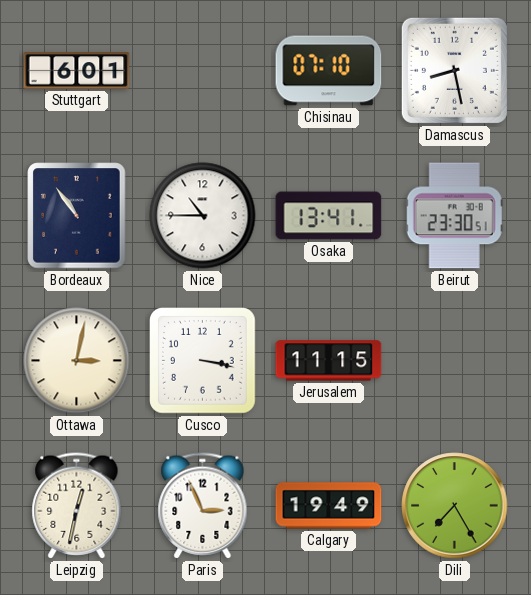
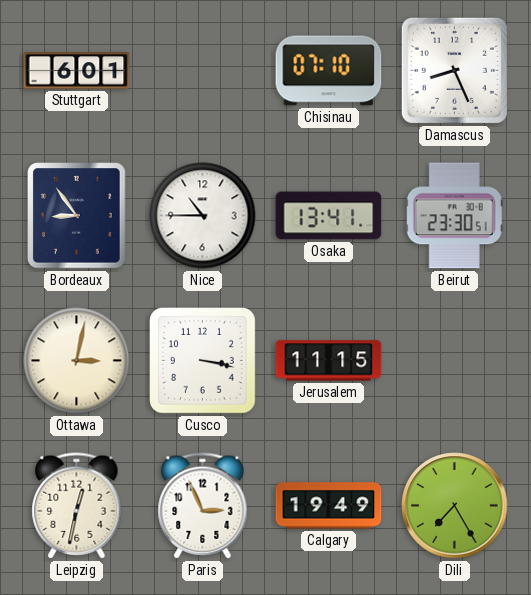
Damascus: 8:28 -> 8:26
Bordeaux: 10:54 -> 8:54
